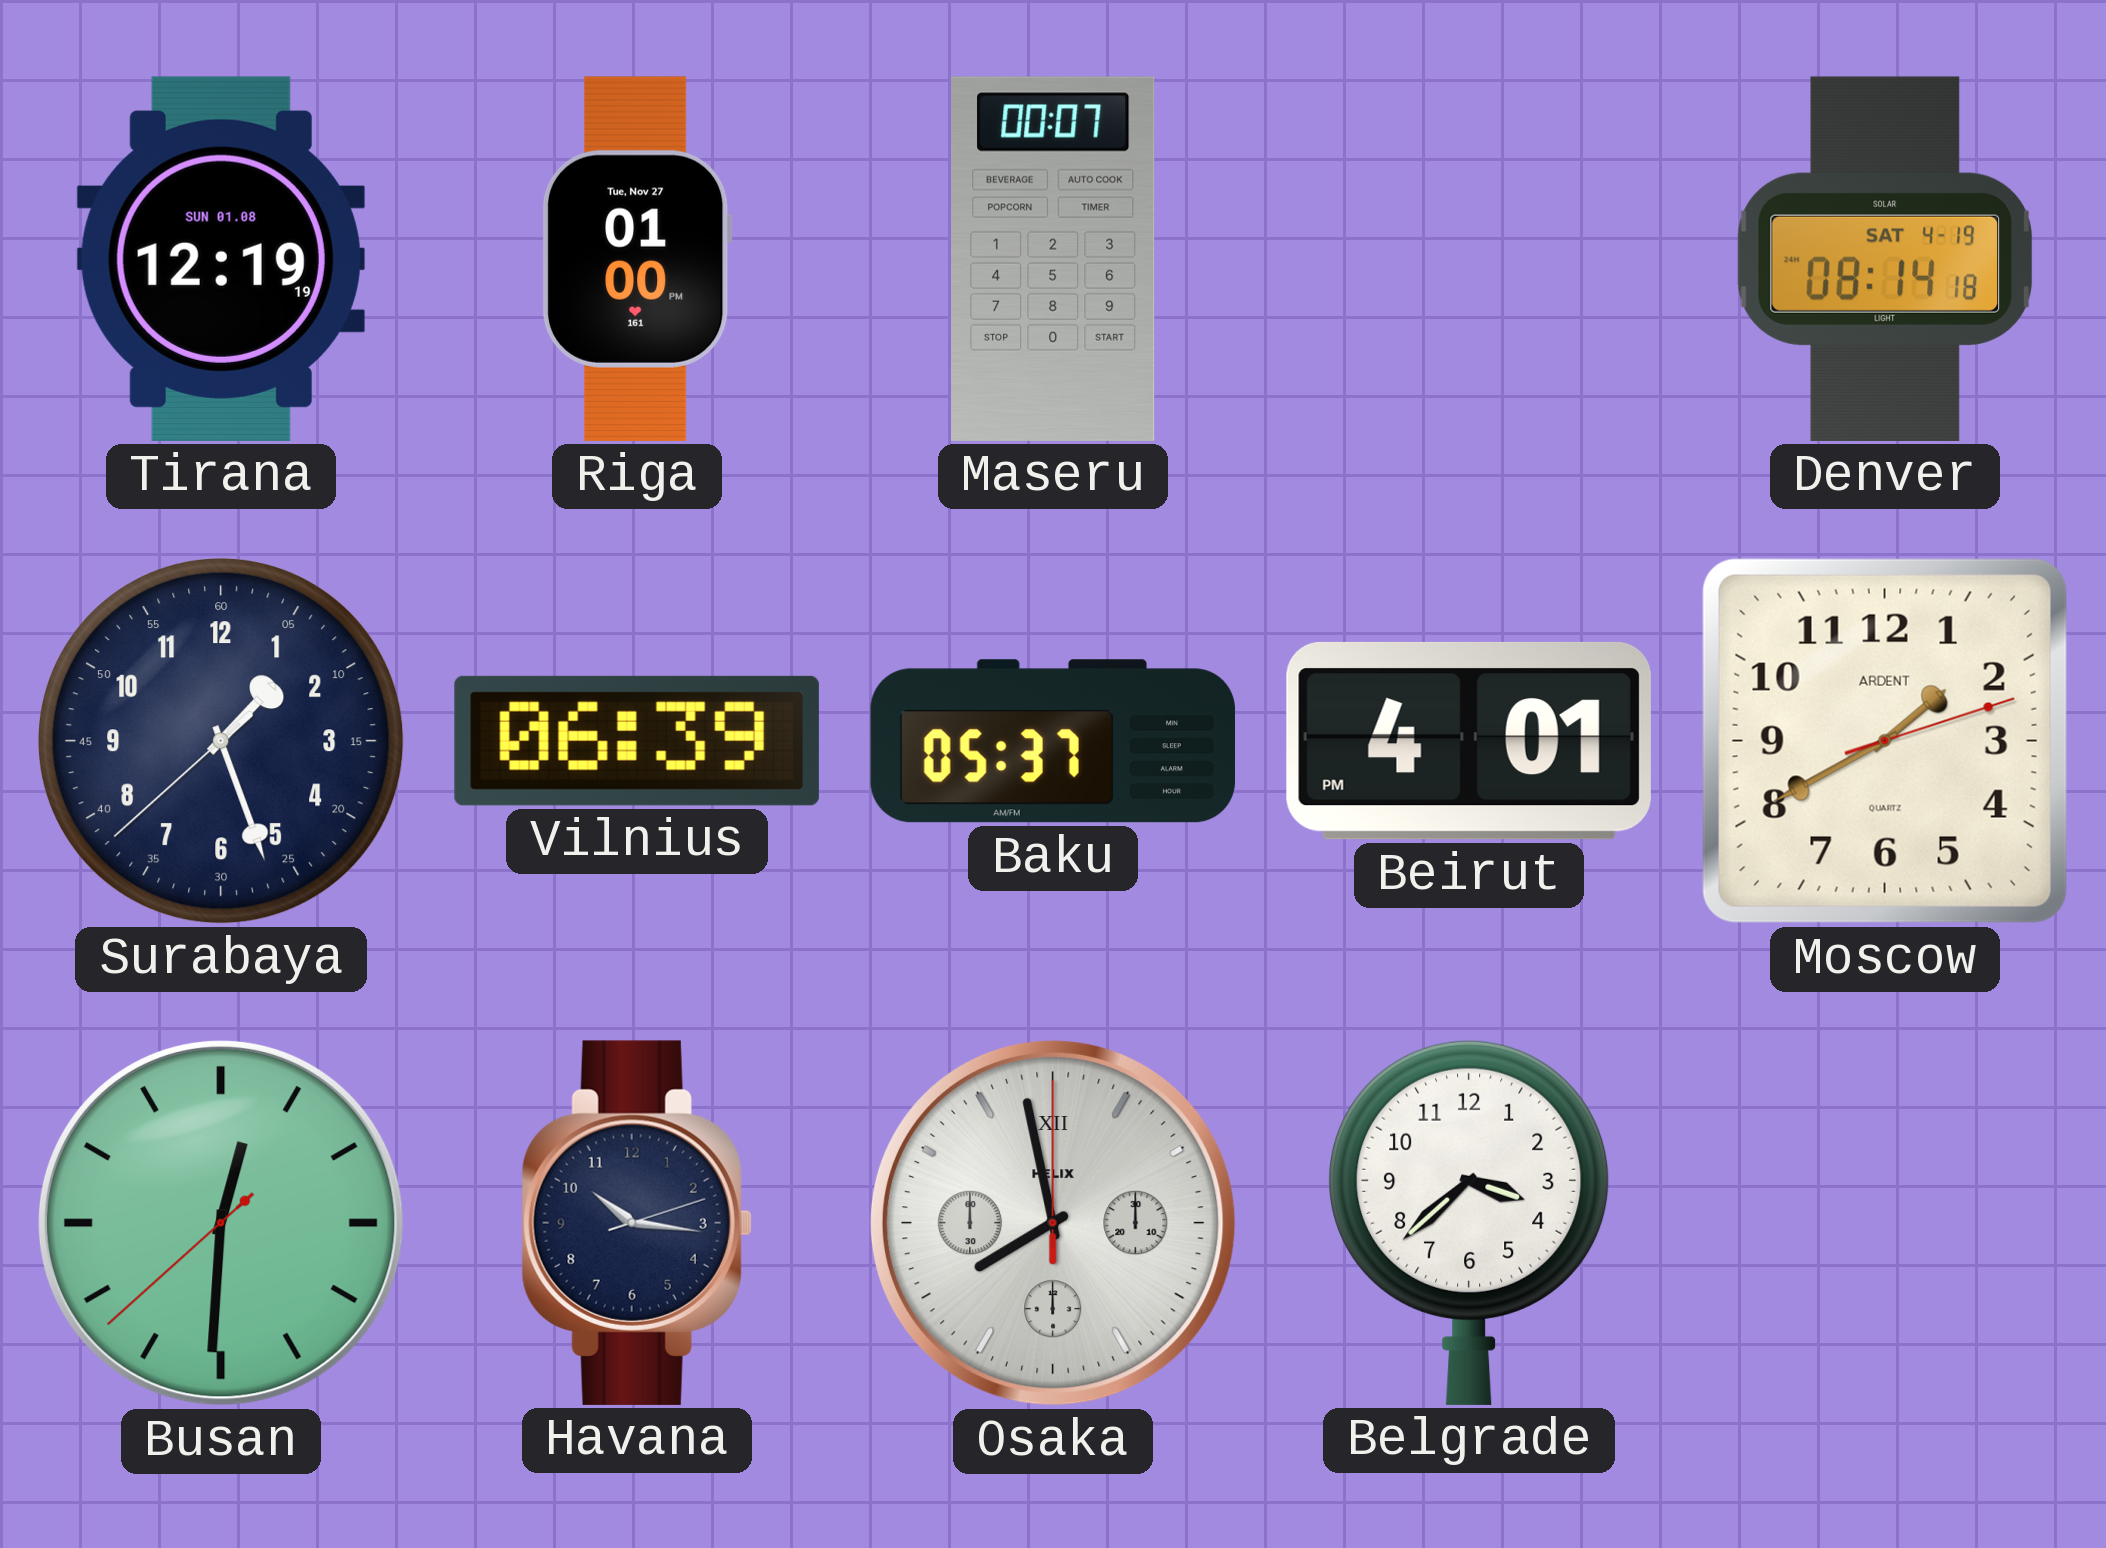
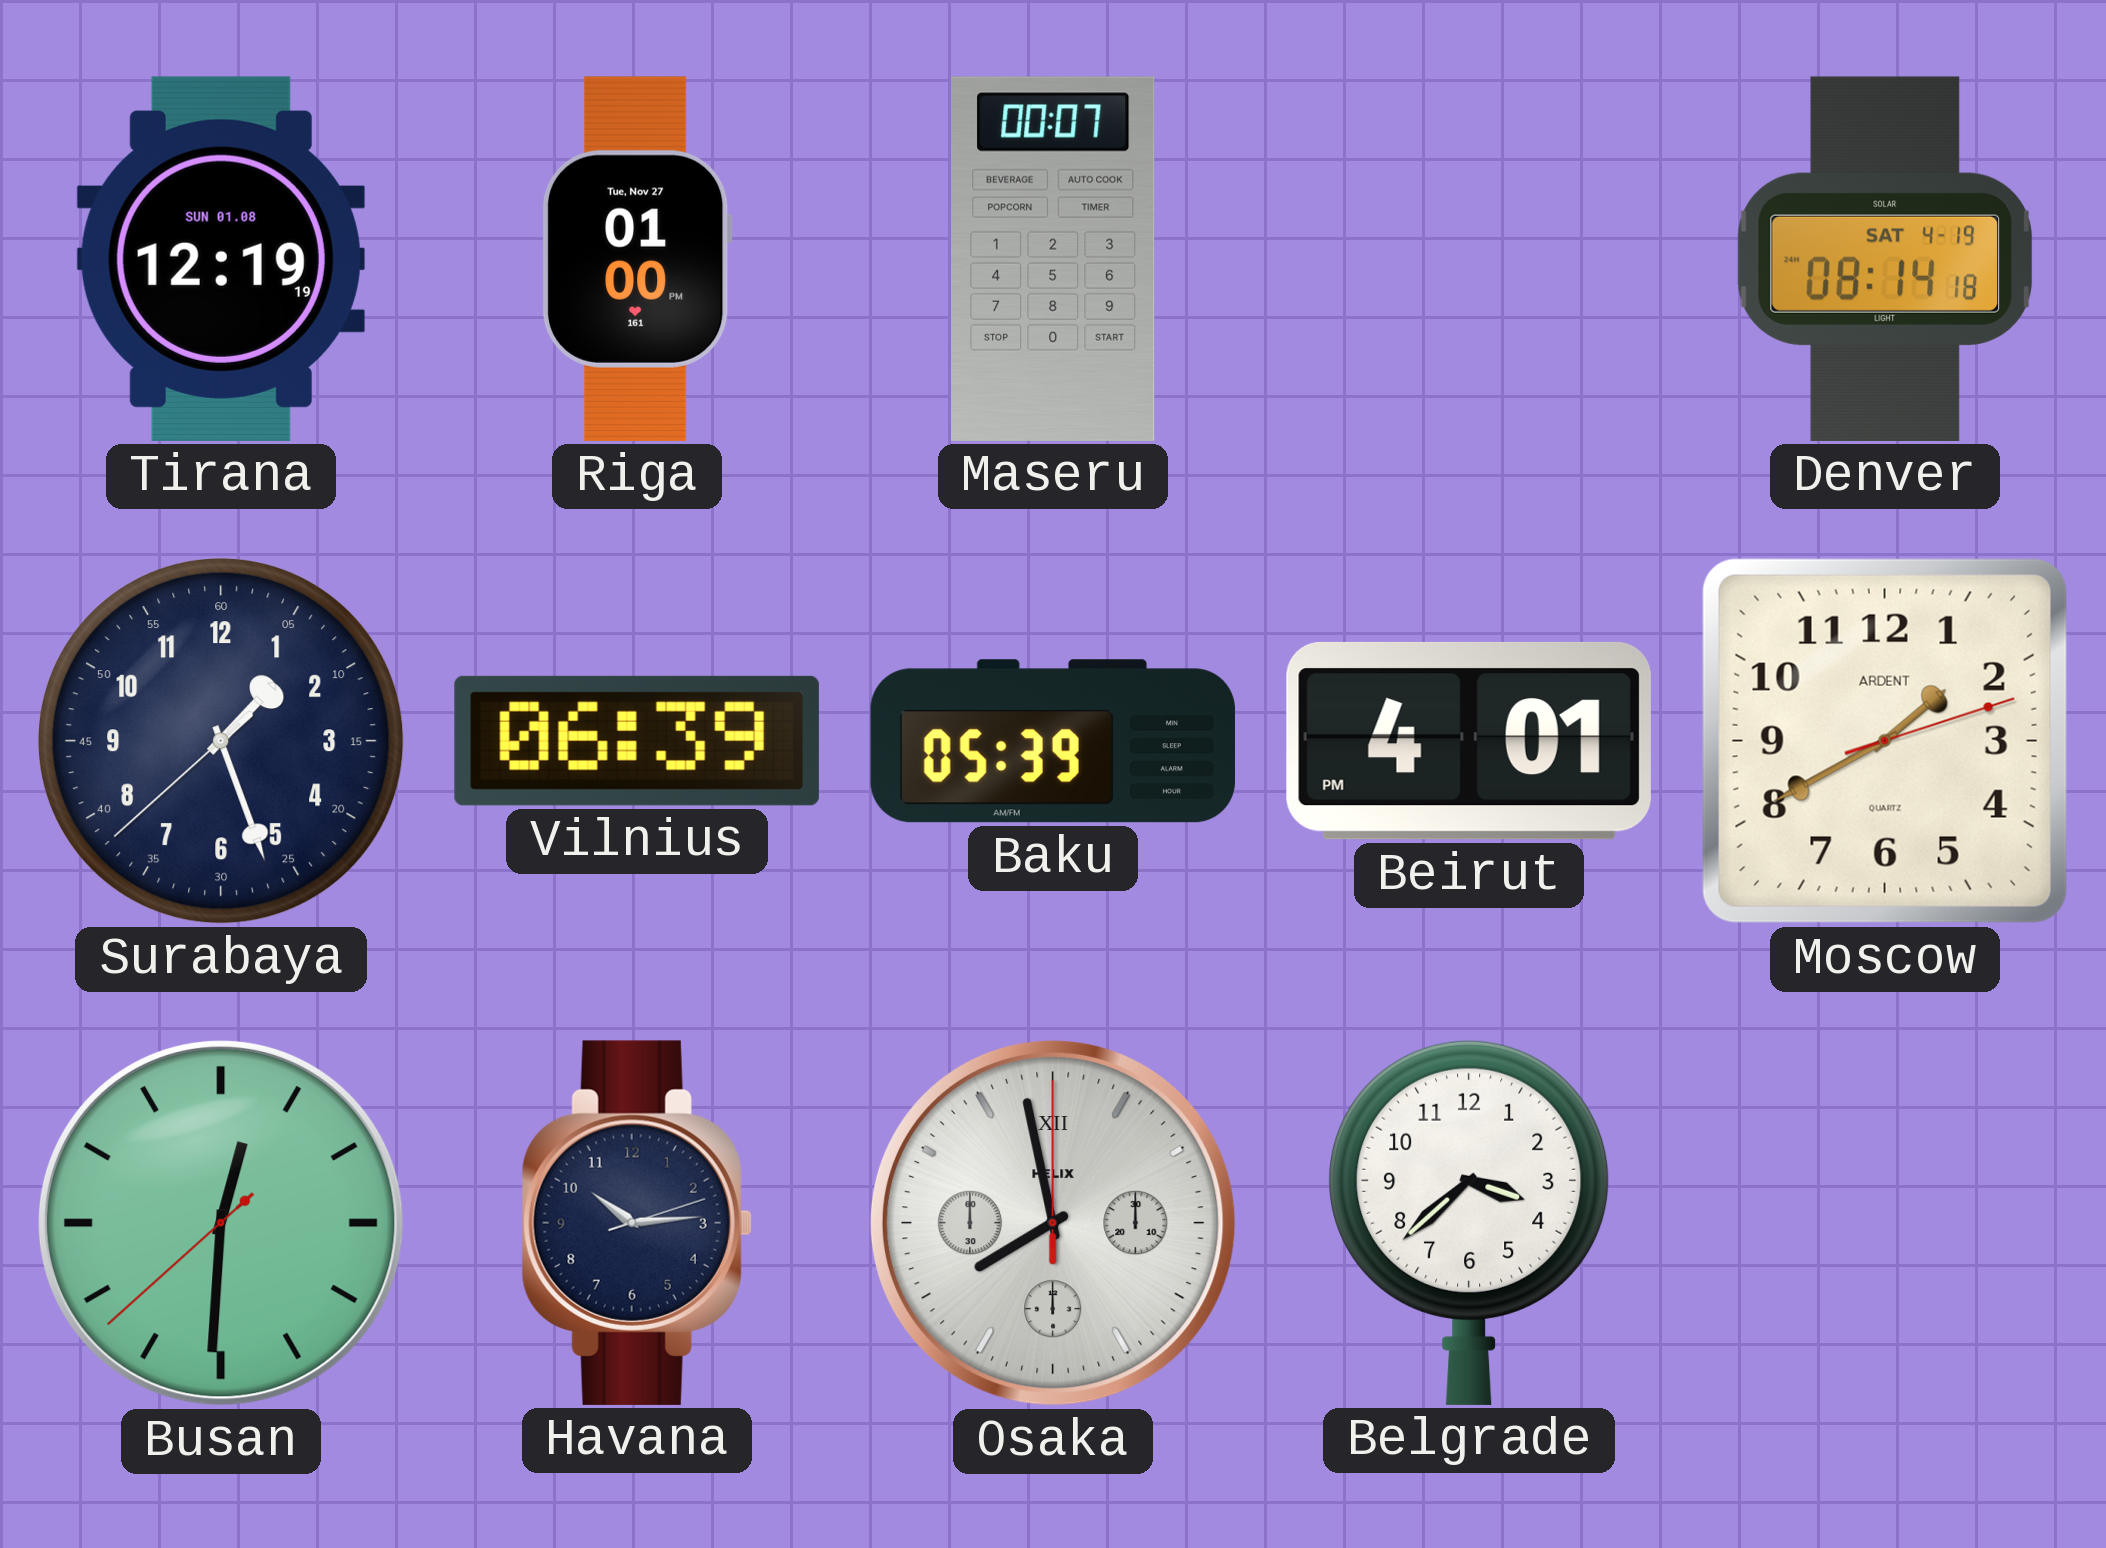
Baku: 05:37 -> 05:39
Havana: 10:16 -> 10:14
